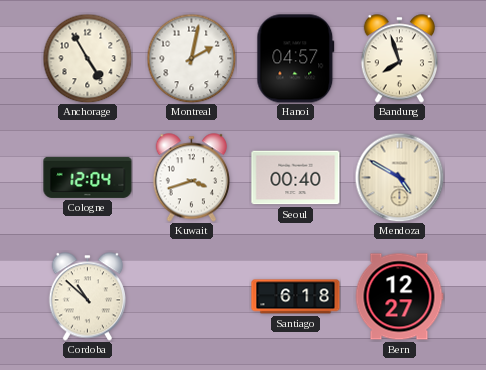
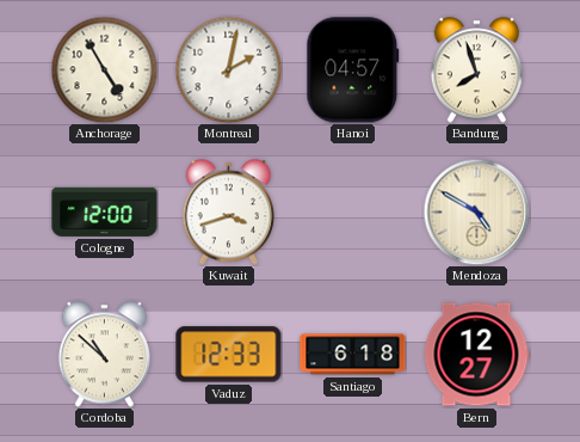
Cologne: 12:04 -> 12:00
Seoul: 00:40 -> none
Vaduz: none -> 12:33
